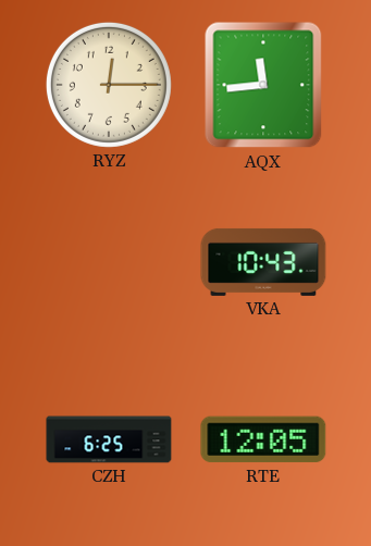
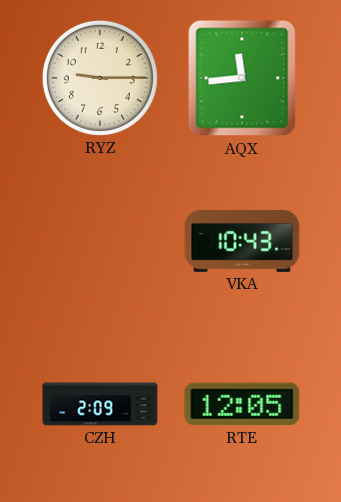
RYZ: 12:15 -> 9:15
CZH: 6:25 -> 2:09
